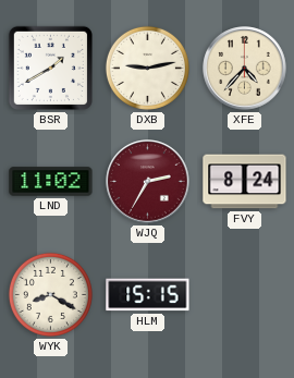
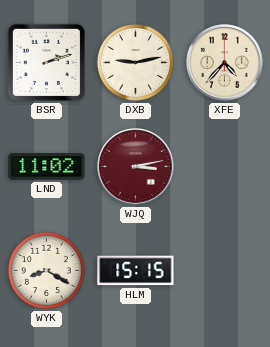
BSR: 1:40 -> 2:12
WJQ: 2:35 -> 3:13
FVY: 8:24 -> none
